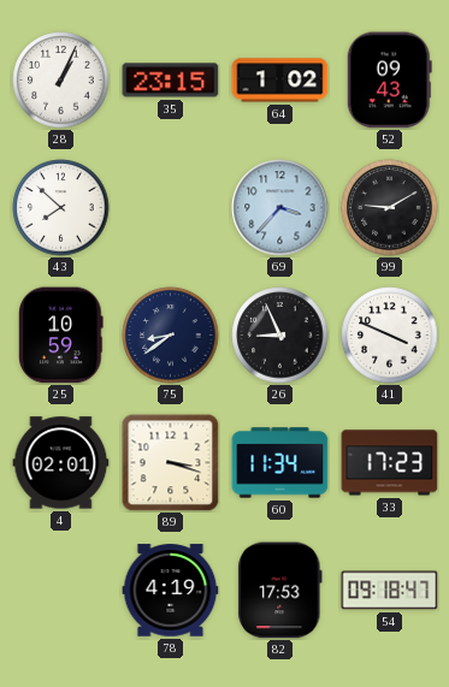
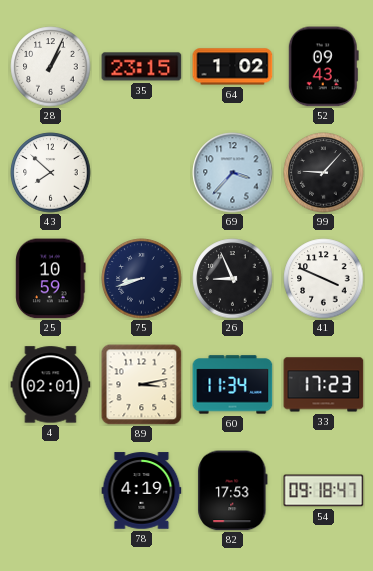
99: 9:10 -> 9:07
75: 8:39 -> 8:42
89: 3:18 -> 3:13
